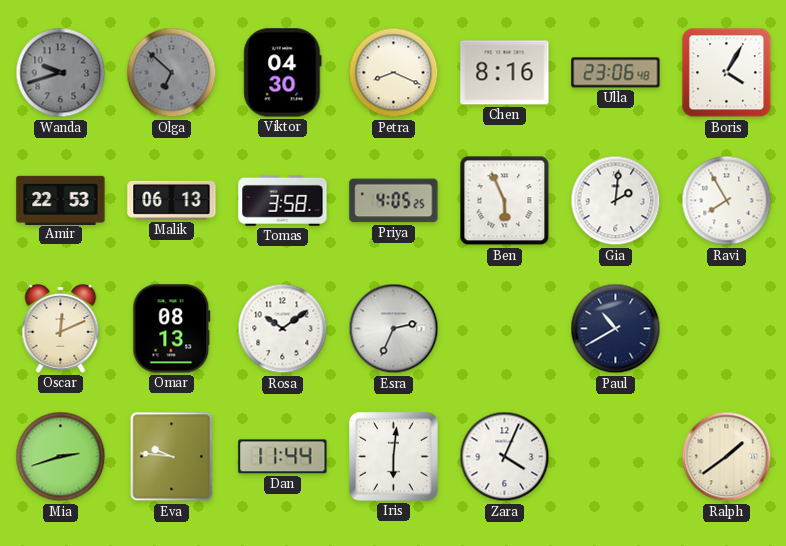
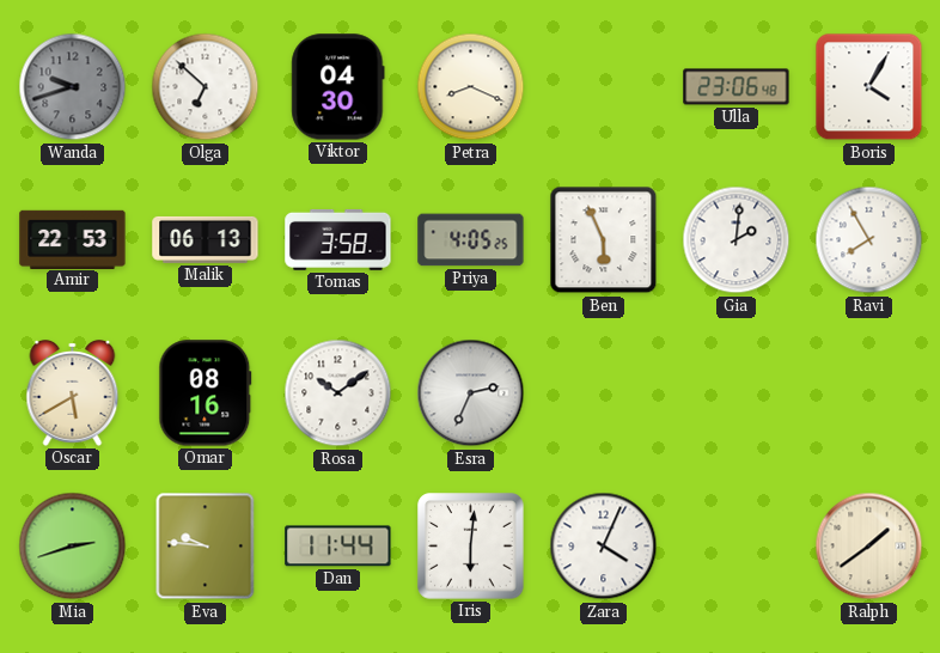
Olga dial: grey -> white
Chen: 8:16 -> none
Oscar: 12:11 -> 5:40
Omar: 08:13 -> 08:16
Paul: 10:40 -> none
